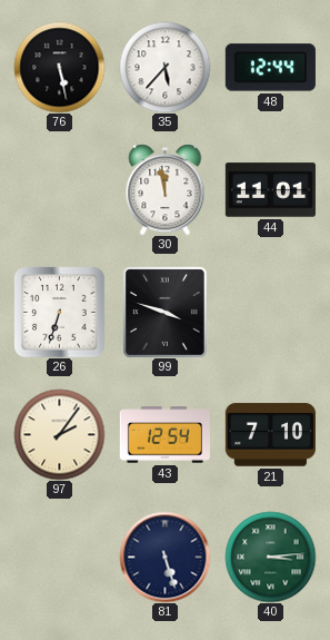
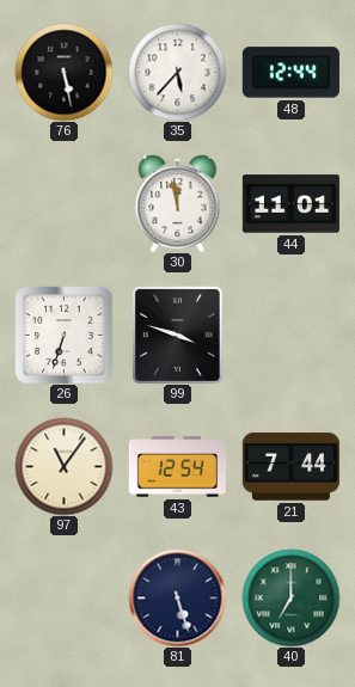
97: 2:06 -> 11:06
21: 7:10 -> 7:44
40: 3:14 -> 7:00
